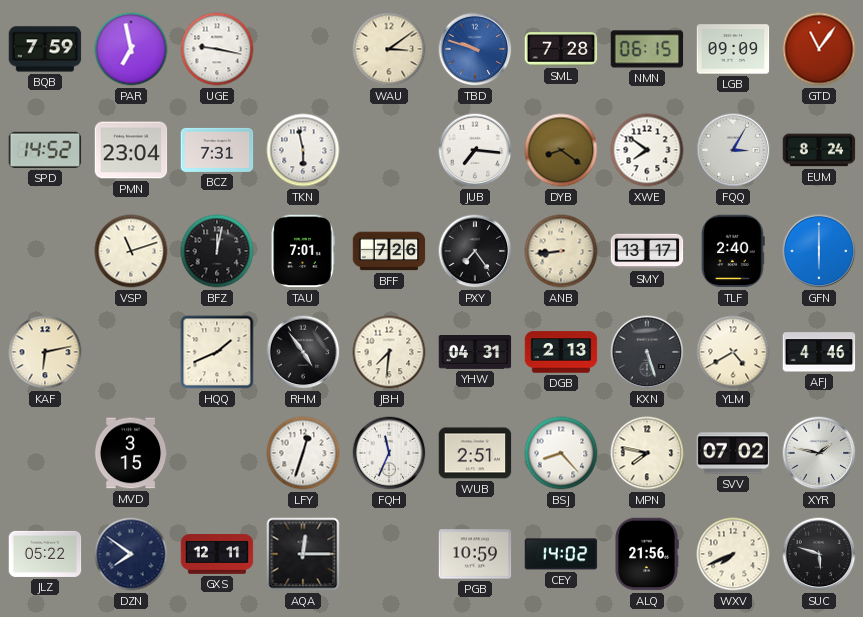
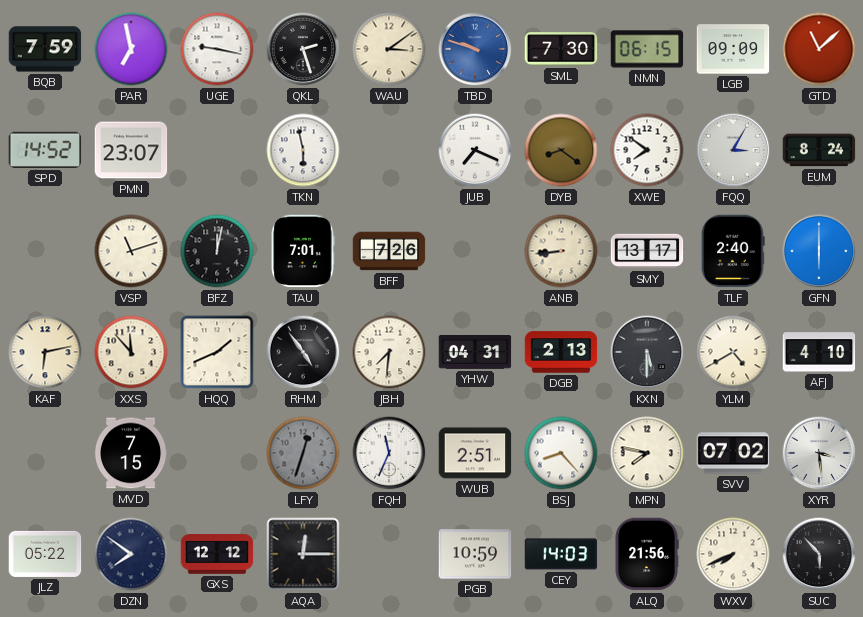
QKL: none -> 2:27
SML: 7:28 -> 7:30
GTD: 11:06 -> 11:08
PMN: 23:04 -> 23:07
BCZ: 7:31 -> none
JUB: 7:16 -> 7:19
PXY: 7:24 -> none
XXS: none -> 11:53
KXN: 5:27 -> 5:30
AFJ: 4:46 -> 4:10
MVD: 3:15 -> 7:15
LFY dial: white -> grey
XYR: 1:47 -> 3:29
GXS: 12:11 -> 12:12
CEY: 14:02 -> 14:03
SUC: 5:48 -> 5:53
